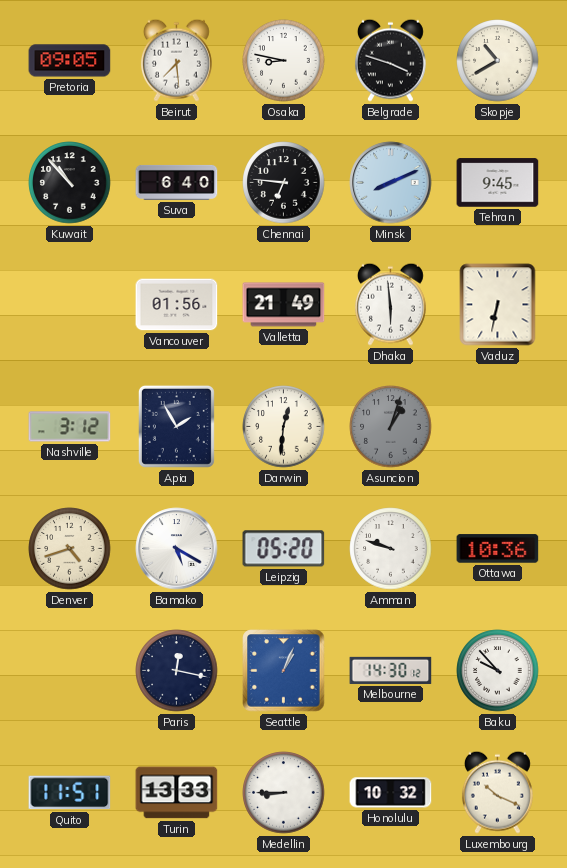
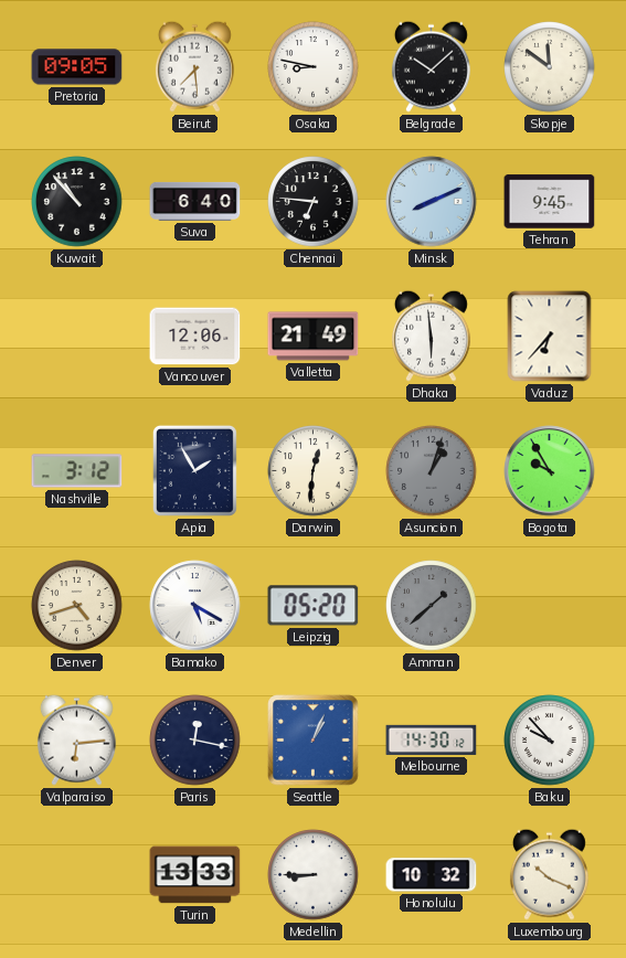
Belgrade: 3:48 -> 10:08
Skopje: 10:40 -> 11:51
Vancouver: 01:56 -> 12:06
Vaduz: 6:32 -> 6:37
Bogota: none -> 9:55
Amman: 9:48 -> 1:38
Amman dial: white -> grey
Ottawa: 10:36 -> none
Valparaiso: none -> 6:14
Quito: 11:51 -> none
